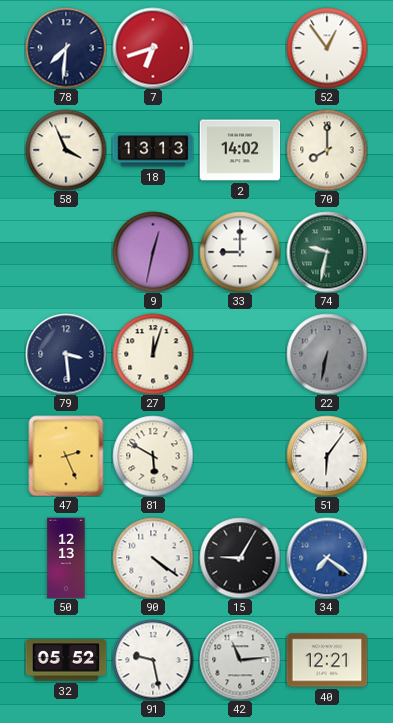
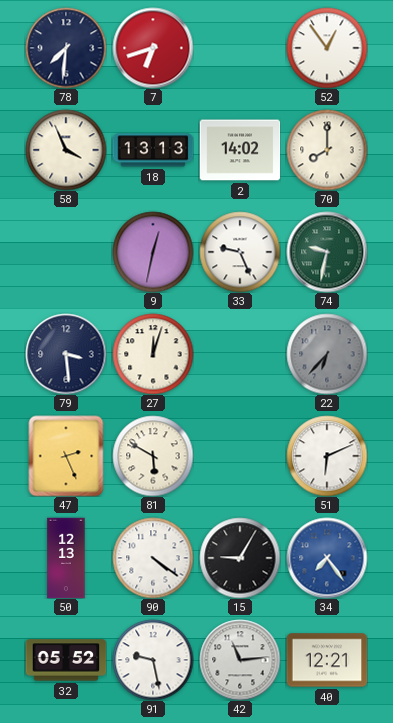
33: 9:00 -> 9:26
22: 6:32 -> 6:37
51: 6:06 -> 6:11
34: 7:21 -> 7:24
